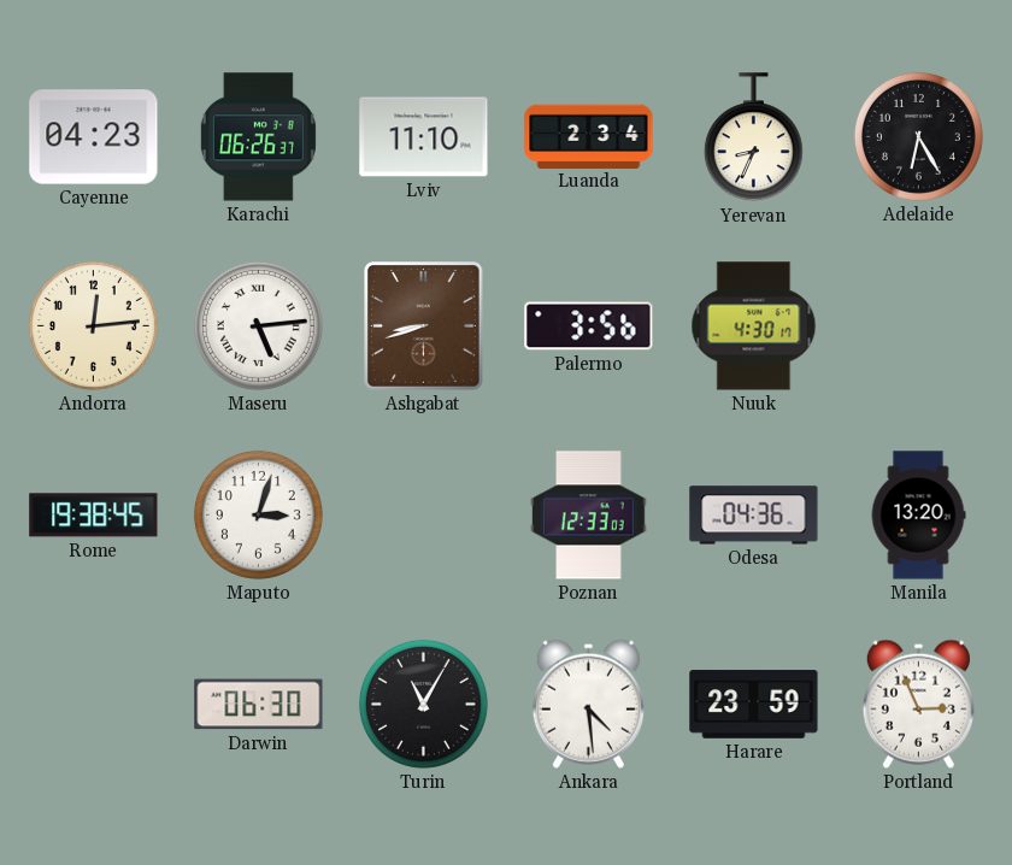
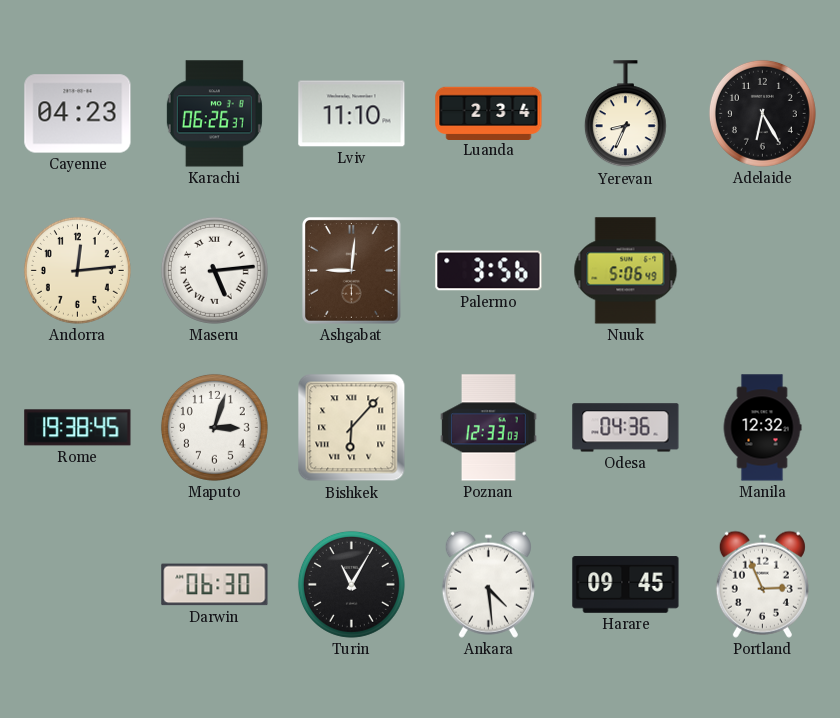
Ashgabat: 8:42 -> 9:01
Nuuk: 4:30 -> 5:06
Bishkek: none -> 6:07
Manila: 13:20 -> 12:32
Harare: 23:59 -> 09:45
